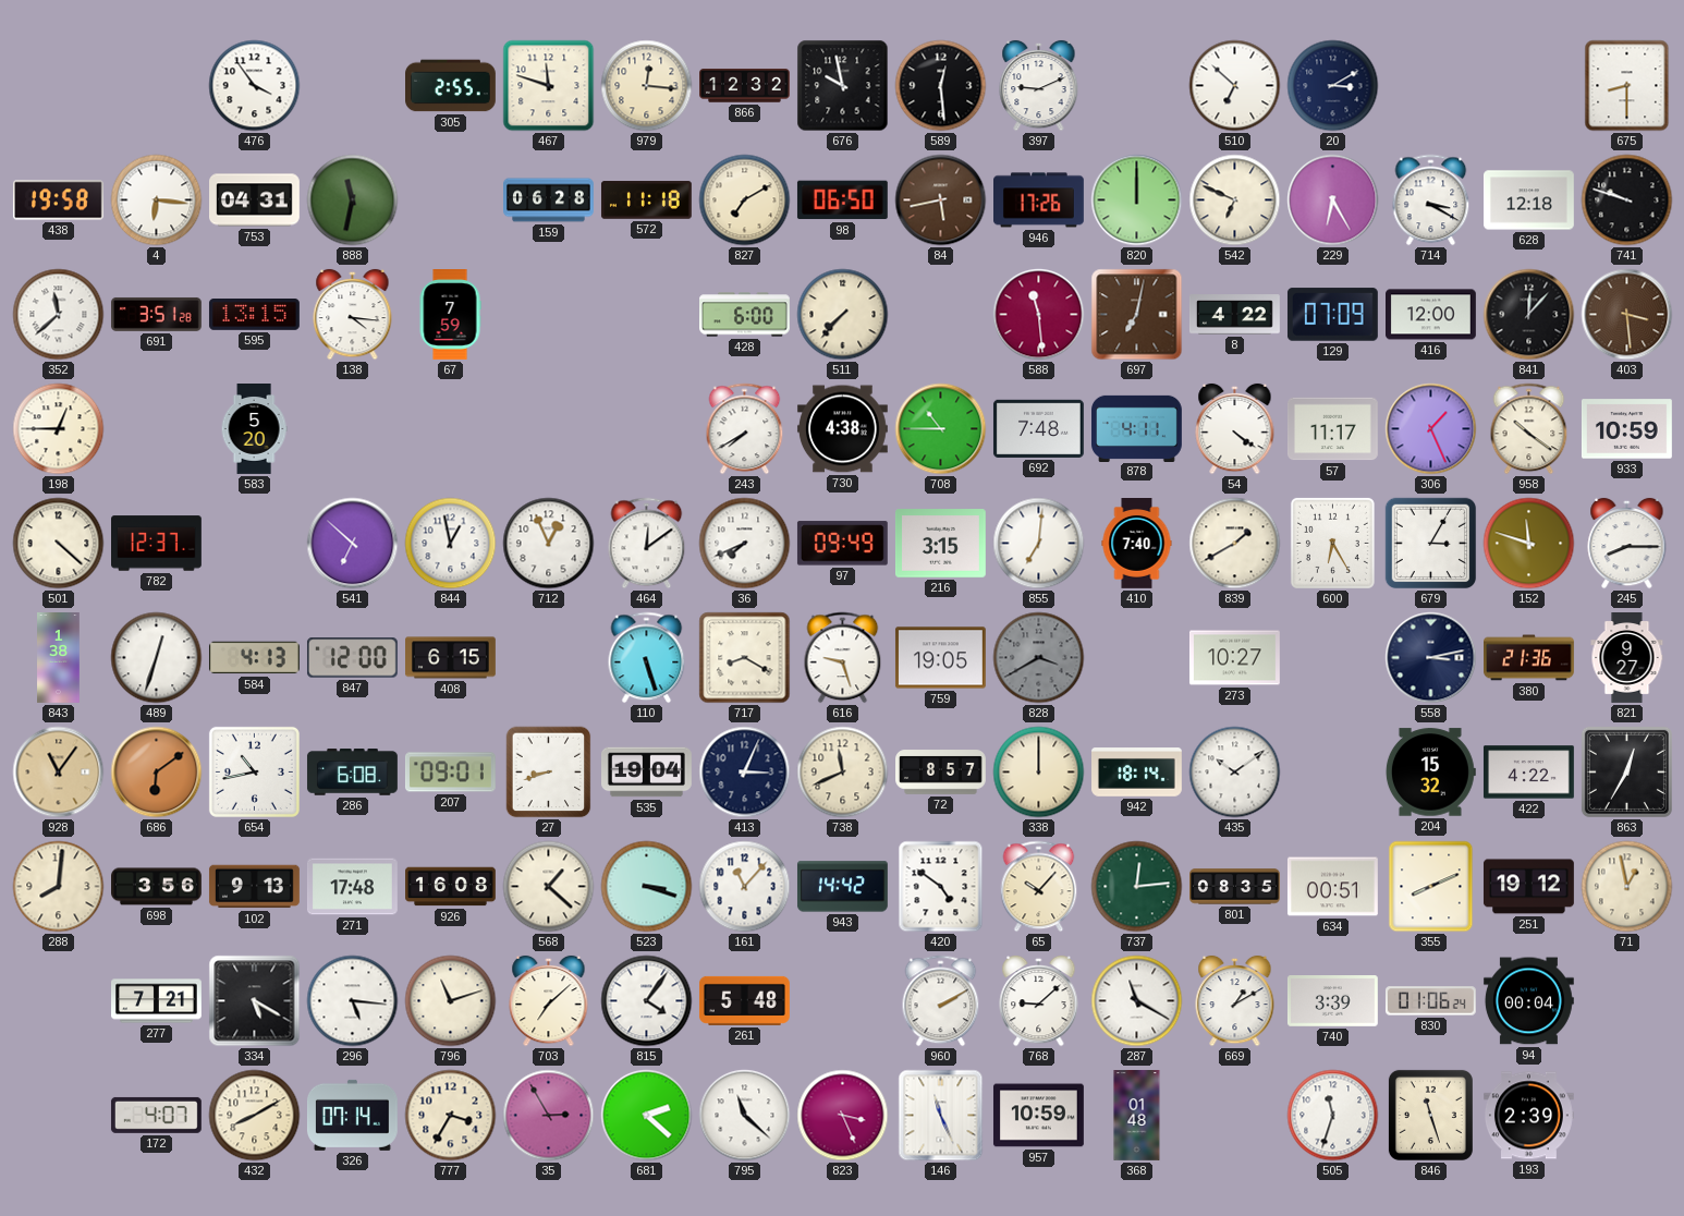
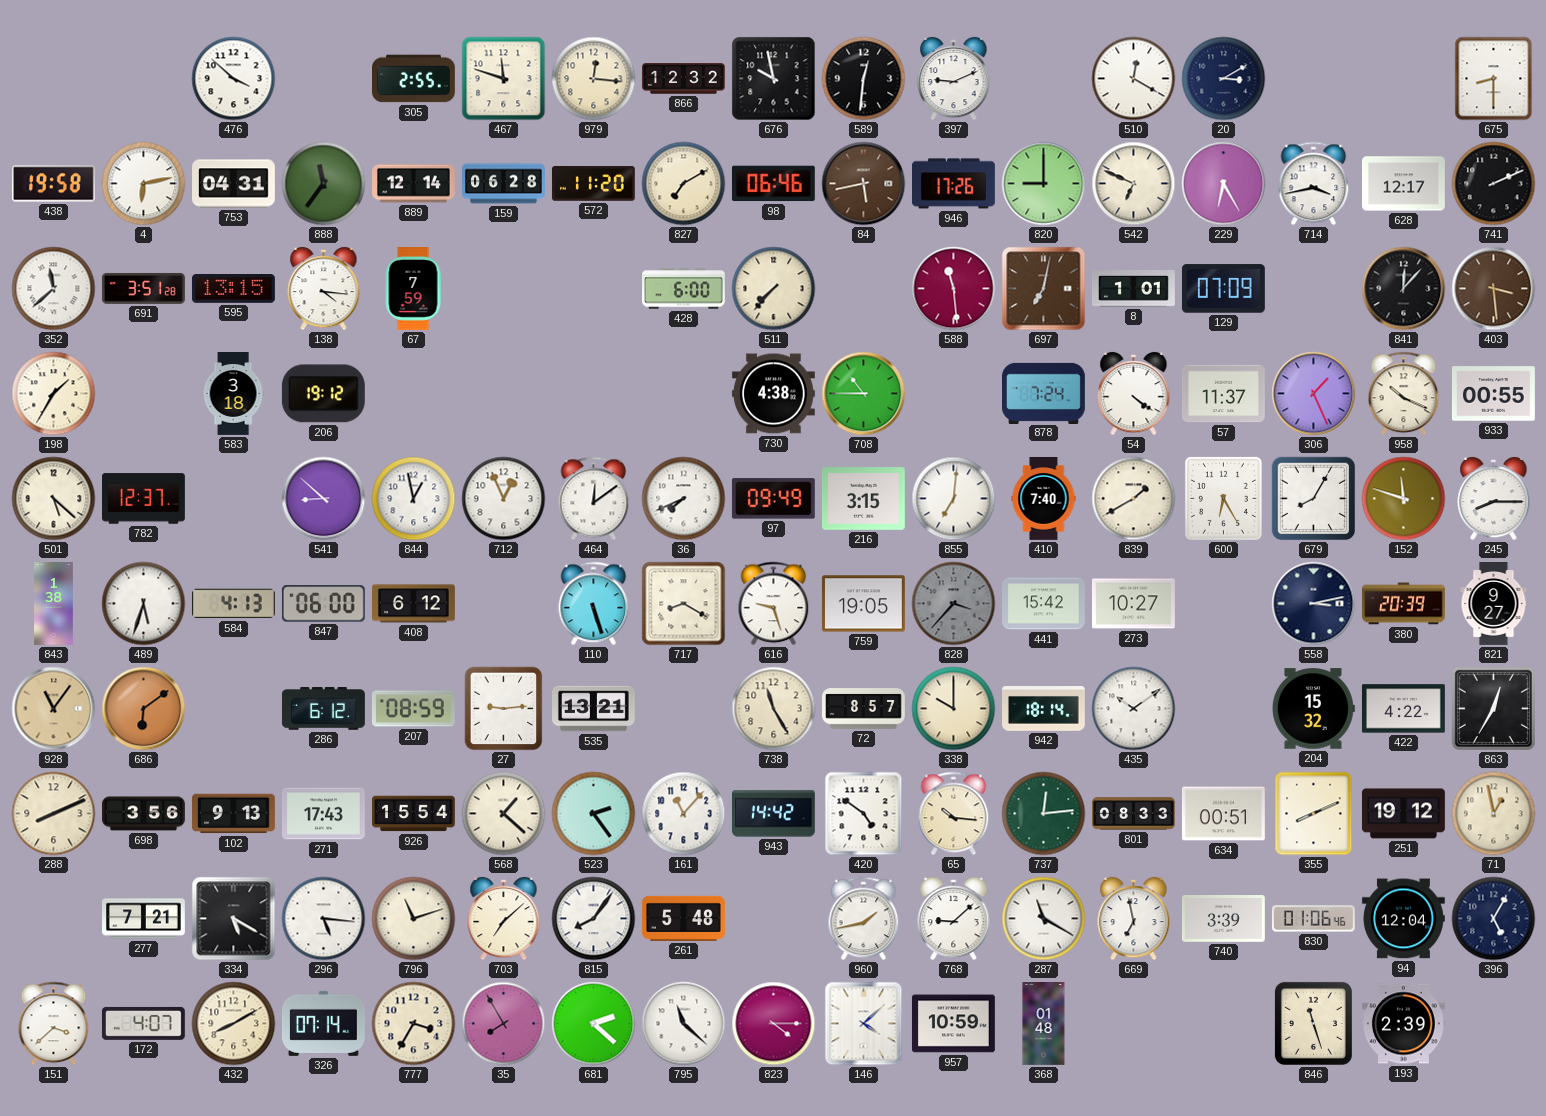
476: 3:54 -> 3:52
589: 12:29 -> 12:31
510: 6:52 -> 12:20
4: 6:16 -> 6:13
888: 11:32 -> 11:36
889: none -> 12:14
572: 11:18 -> 11:20
98: 06:50 -> 06:46
820: 12:00 -> 9:00
714: 3:20 -> 3:43
628: 12:18 -> 12:17
741: 9:48 -> 2:11
8: 4:22 -> 1:01
416: 12:00 -> none
198: 12:45 -> 1:35
583: 5:20 -> 3:18
206: none -> 19:12
243: 7:40 -> none
692: 7:48 -> none
878: 4:11 -> 7:24
57: 11:17 -> 11:37
958: 10:21 -> 10:19
933: 10:59 -> 00:55
501: 4:22 -> 5:22
541: 6:52 -> 8:52
679: 3:05 -> 8:05
489: 12:33 -> 5:33
847: 12:00 -> 06:00
408: 6:15 -> 6:12
828: 3:40 -> 3:37
441: none -> 15:42
380: 21:36 -> 20:39
654: 10:43 -> none
286: 6:08 -> 6:12
207: 09:01 -> 08:59
27: 8:42 -> 9:14
535: 19:04 -> 13:21
413: 3:04 -> none
738: 11:41 -> 11:25
338: 12:00 -> 10:00
288: 8:01 -> 8:11
271: 17:48 -> 17:43
926: 16:08 -> 15:54
523: 3:18 -> 2:24
65: 10:07 -> 10:16
801: 08:35 -> 08:33
815: 4:06 -> 8:06
960: 2:10 -> 1:43
669: 1:10 -> 6:58
830: 01:06:24 -> 01:06:46
94: 00:04 -> 12:04
396: none -> 5:05
151: none -> 3:38
35: 2:55 -> 7:55
823: 3:26 -> 4:15
146: 11:26 -> 4:08
505: 11:33 -> none
